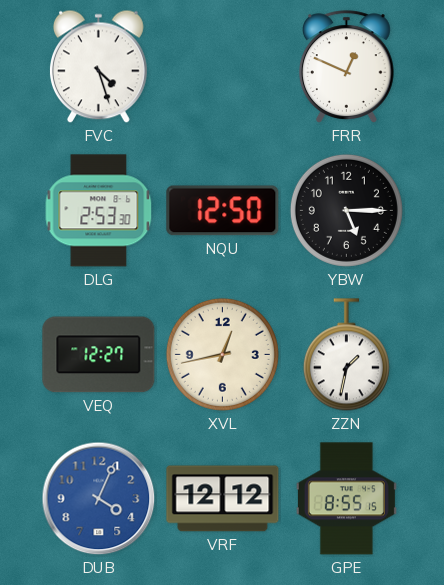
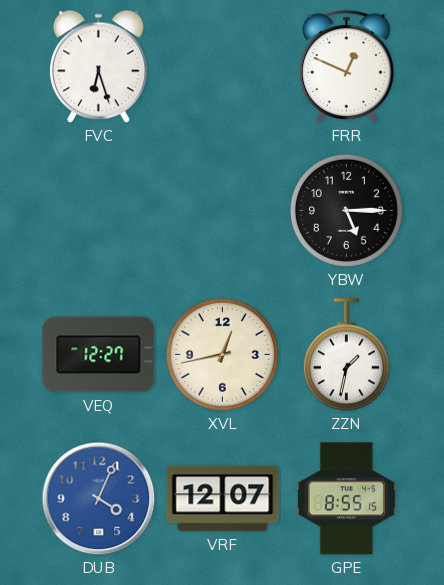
FVC: 4:27 -> 6:27
DLG: 2:53 -> none
NQU: 12:50 -> none
VRF: 12:12 -> 12:07
